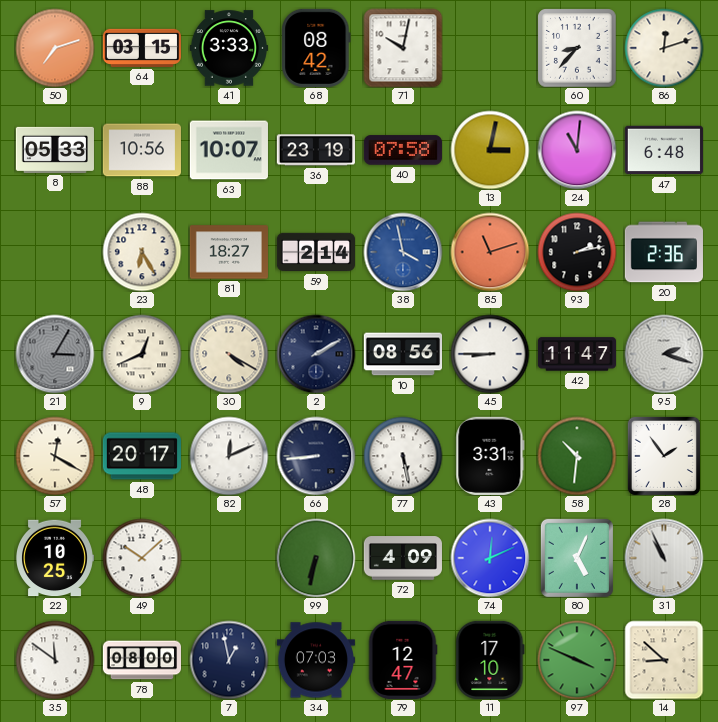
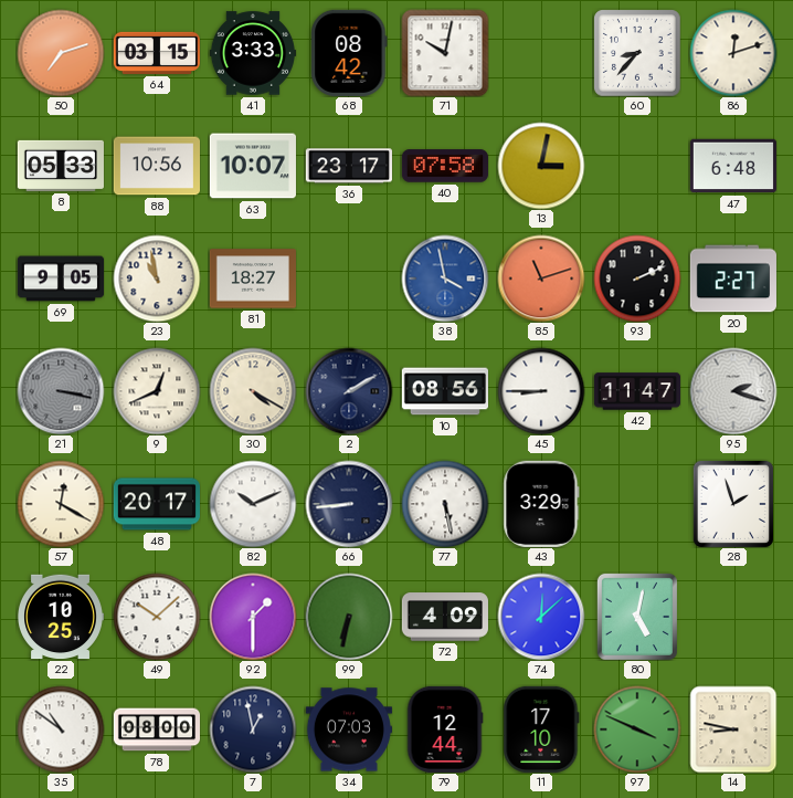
36: 23:19 -> 23:17
24: 11:01 -> none
69: none -> 9:05
23: 6:25 -> 10:58
59: 2:14 -> none
93: 2:13 -> 2:11
20: 2:36 -> 2:27
21: 3:05 -> 3:17
82: 12:11 -> 10:11
43: 3:31 -> 3:29
58: 10:31 -> none
28: 1:54 -> 1:57
92: none -> 1:30
74: 12:11 -> 12:08
80: 5:04 -> 5:02
31: 10:56 -> none
35: 11:51 -> 10:51
79: 12:47 -> 12:44
14: 8:52 -> 8:47
